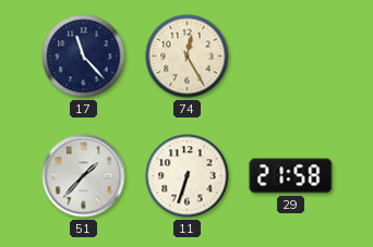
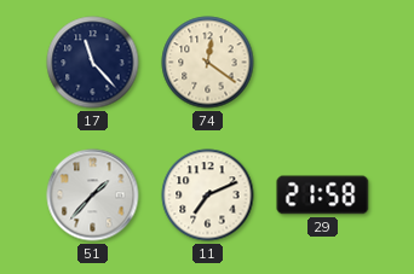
74: 12:25 -> 12:21
11: 6:33 -> 7:11
